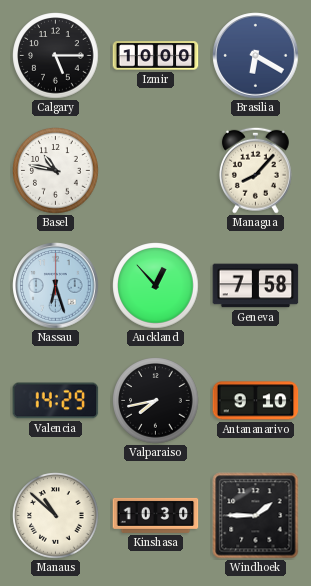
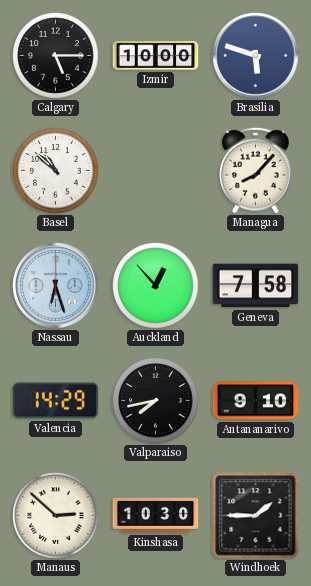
Brasilia: 6:20 -> 5:48
Basel: 10:47 -> 10:52
Manaus: 10:52 -> 2:52
